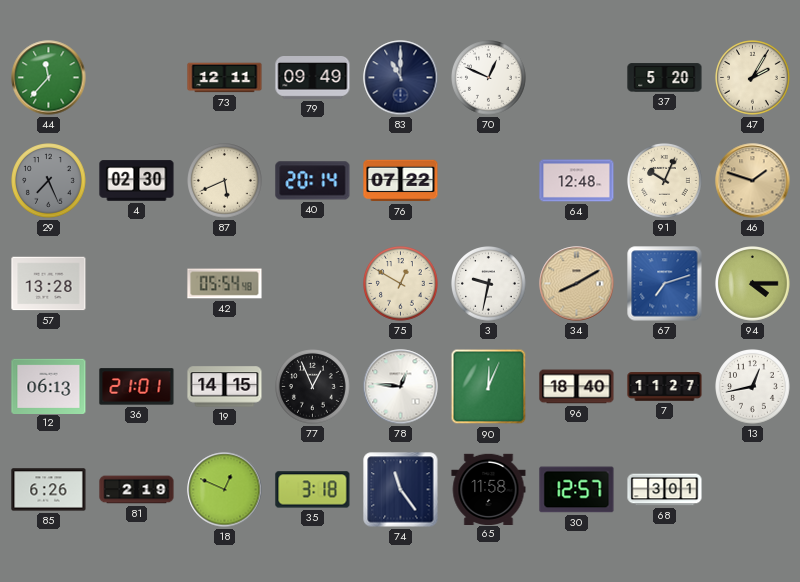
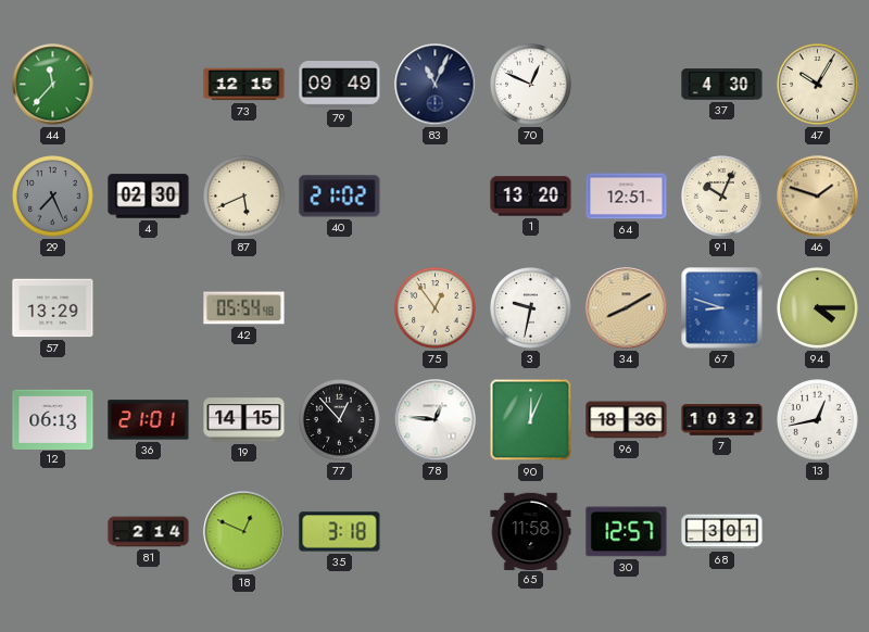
73: 12:11 -> 12:15
83: 11:00 -> 11:04
37: 5:20 -> 4:30
47: 2:05 -> 10:05
40: 20:14 -> 21:02
76: 07:22 -> none
1: none -> 13:20
64: 12:48 -> 12:51
57: 13:28 -> 13:29
75: 12:50 -> 12:54
67: 7:12 -> 8:48
77: 12:56 -> 12:53
96: 18:40 -> 18:36
7: 11:27 -> 10:32
85: 6:26 -> none
81: 2:19 -> 2:14
74: 11:24 -> none
